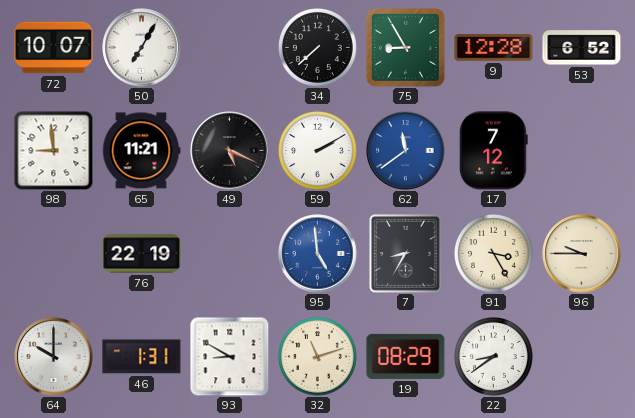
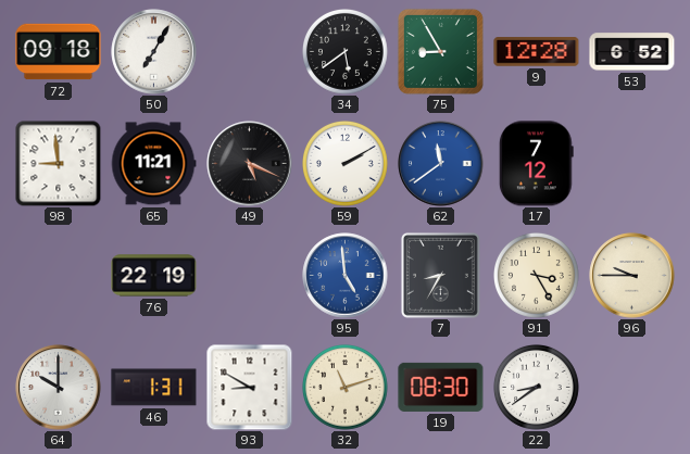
72: 10:07 -> 09:18
34: 7:38 -> 5:39
19: 08:29 -> 08:30
